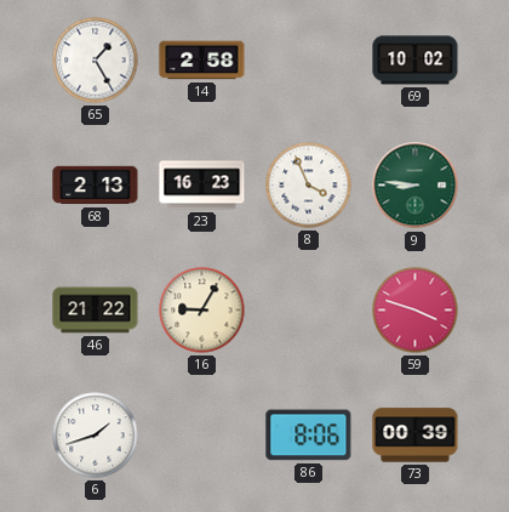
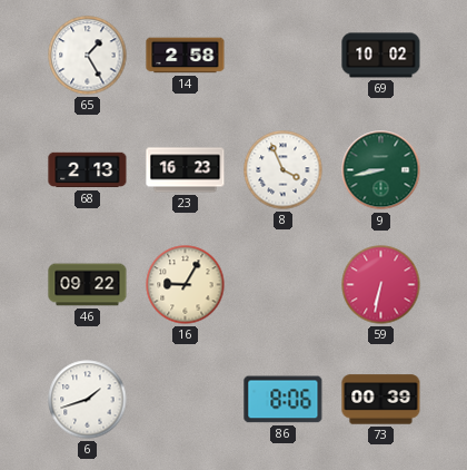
9: 8:46 -> 8:43
46: 21:22 -> 09:22
59: 3:48 -> 6:32
